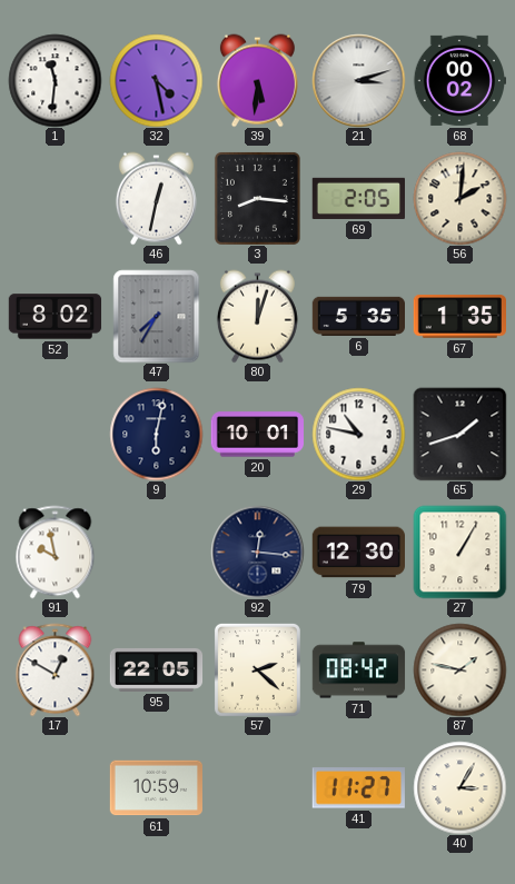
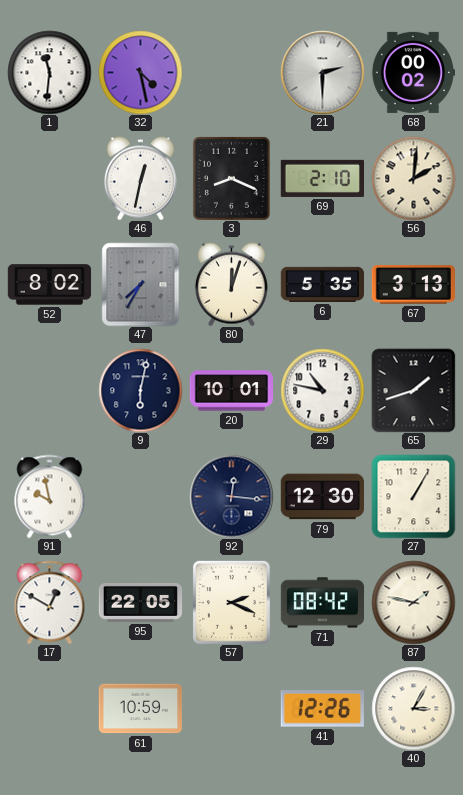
39: 5:31 -> none
21: 3:12 -> 2:30
3: 8:16 -> 8:19
69: 2:05 -> 2:10
67: 1:35 -> 3:13
57: 2:22 -> 2:19
41: 11:27 -> 12:26
